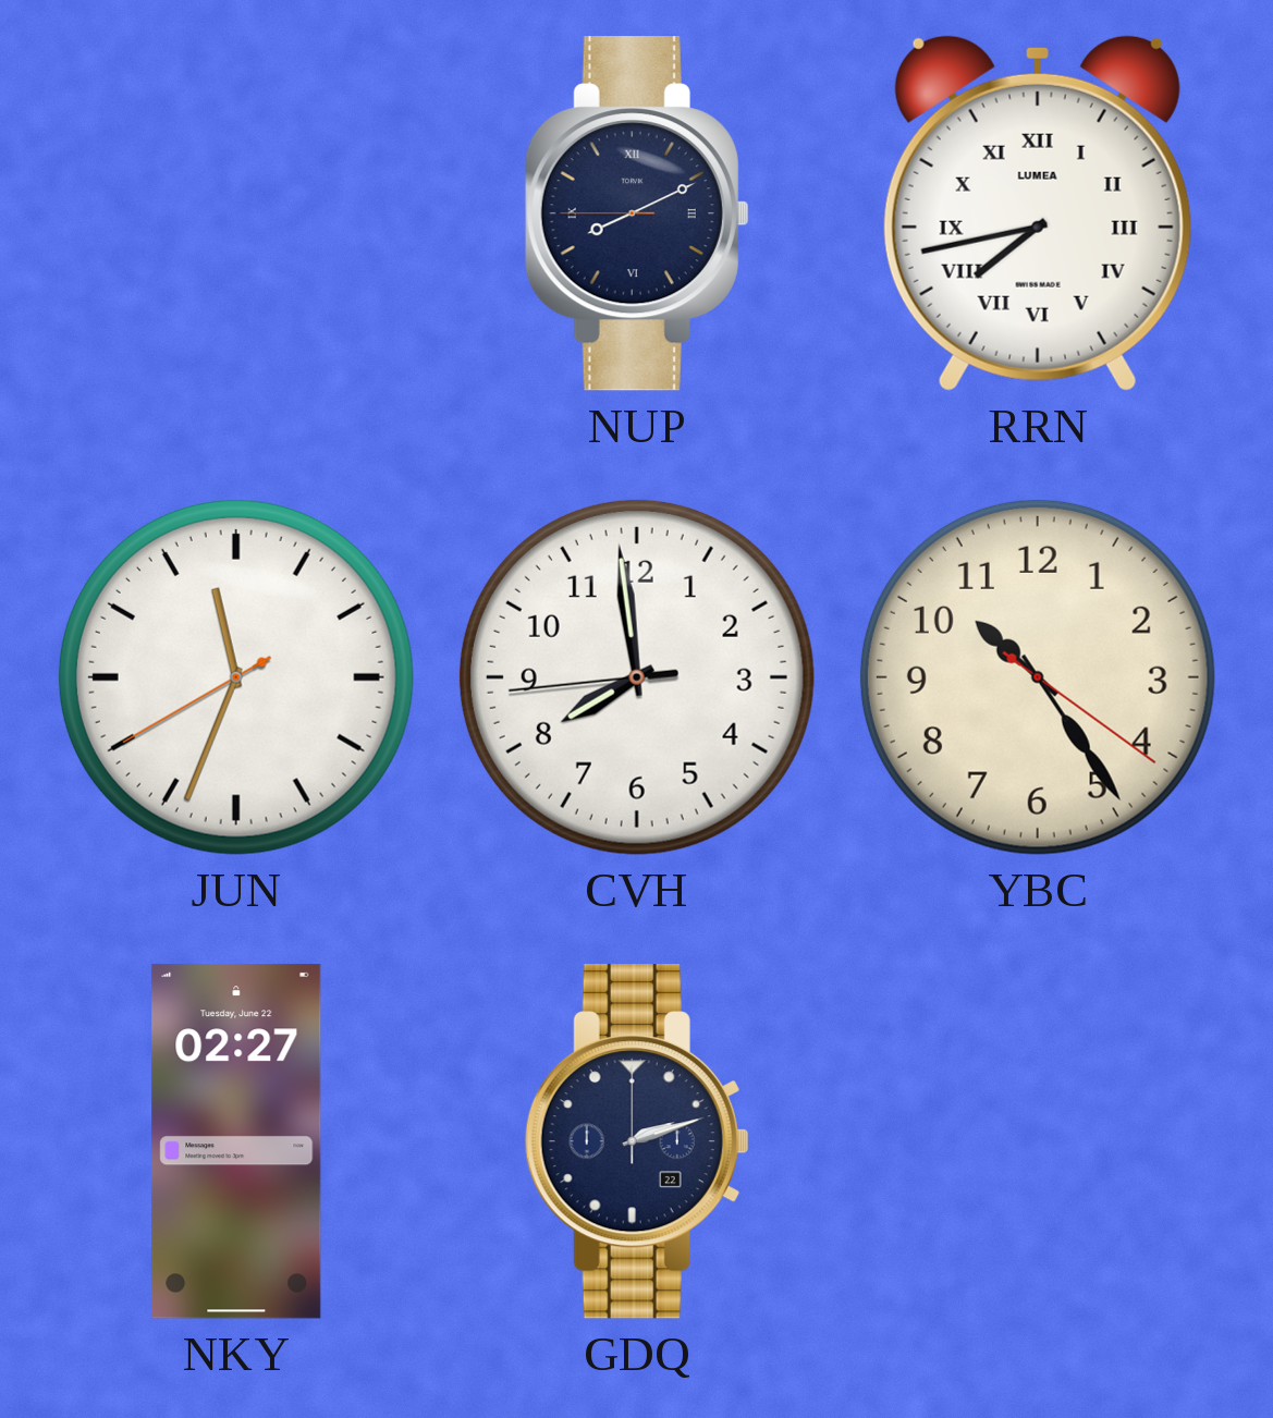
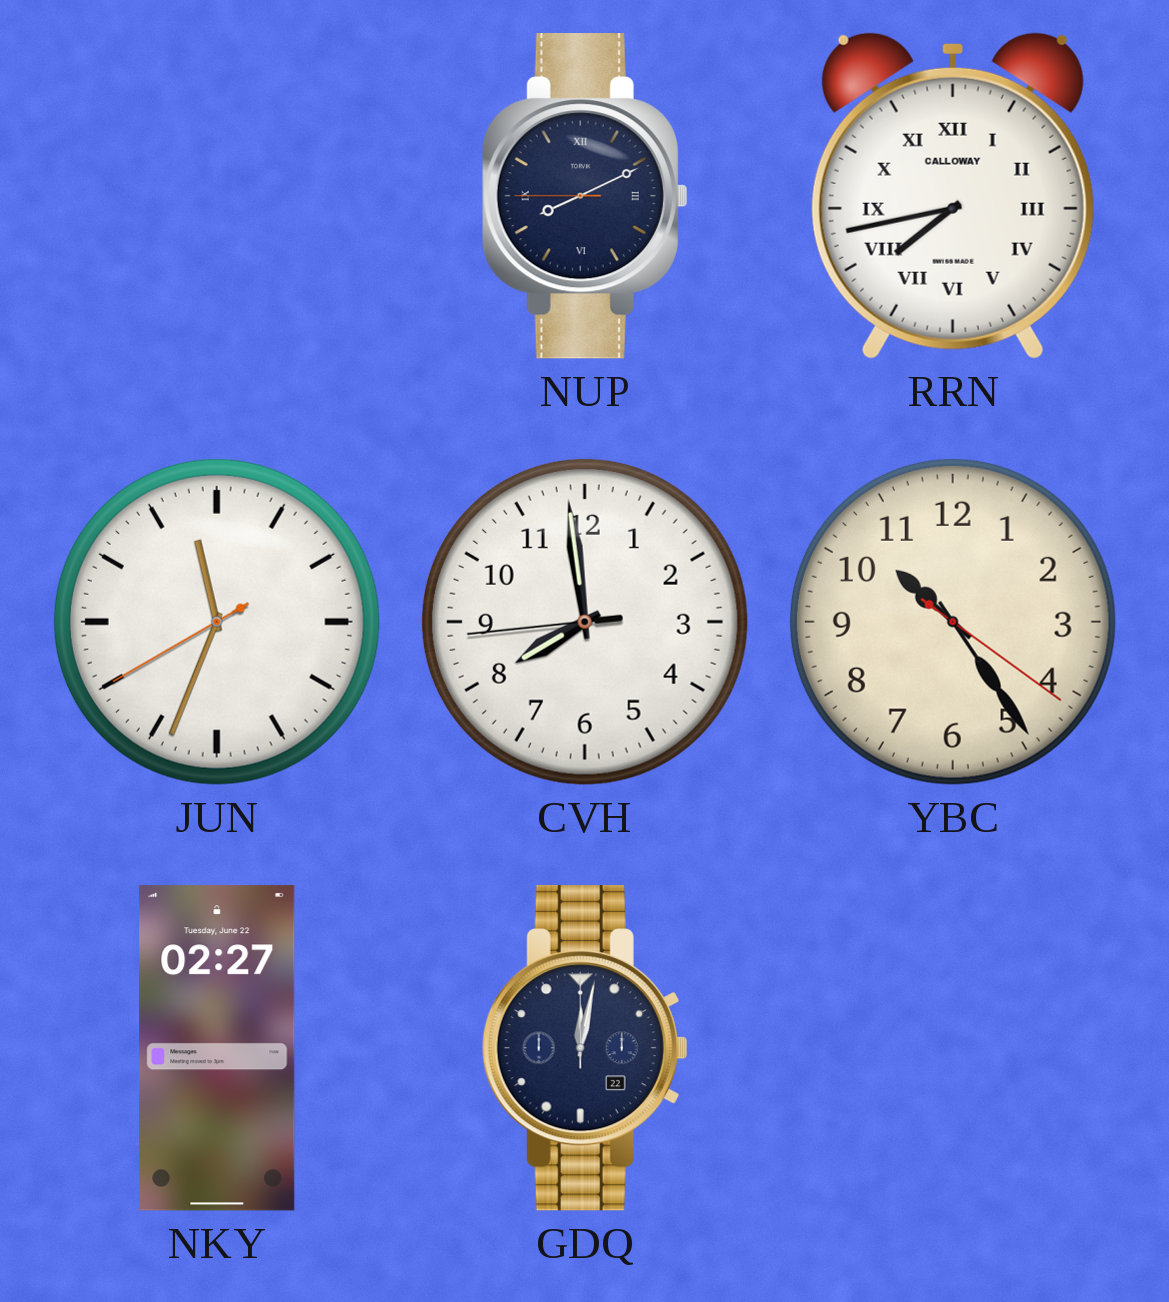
RRN brand: LUMEA -> CALLOWAY
GDQ: 2:12 -> 12:02
